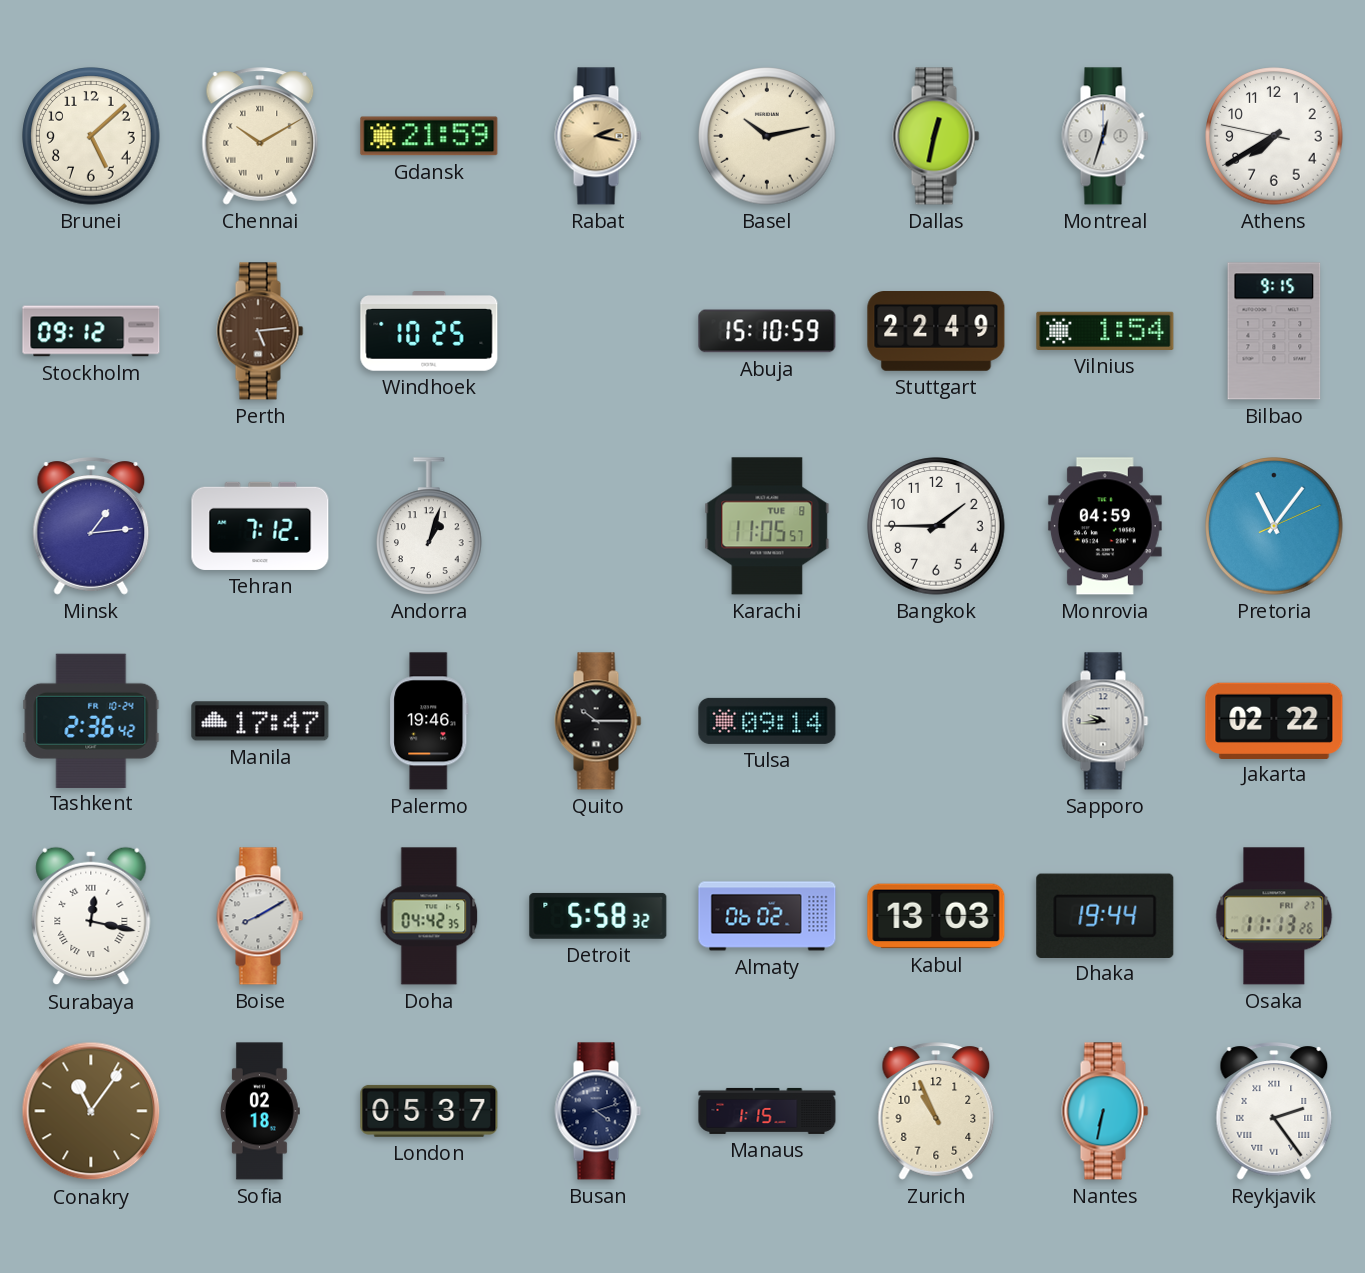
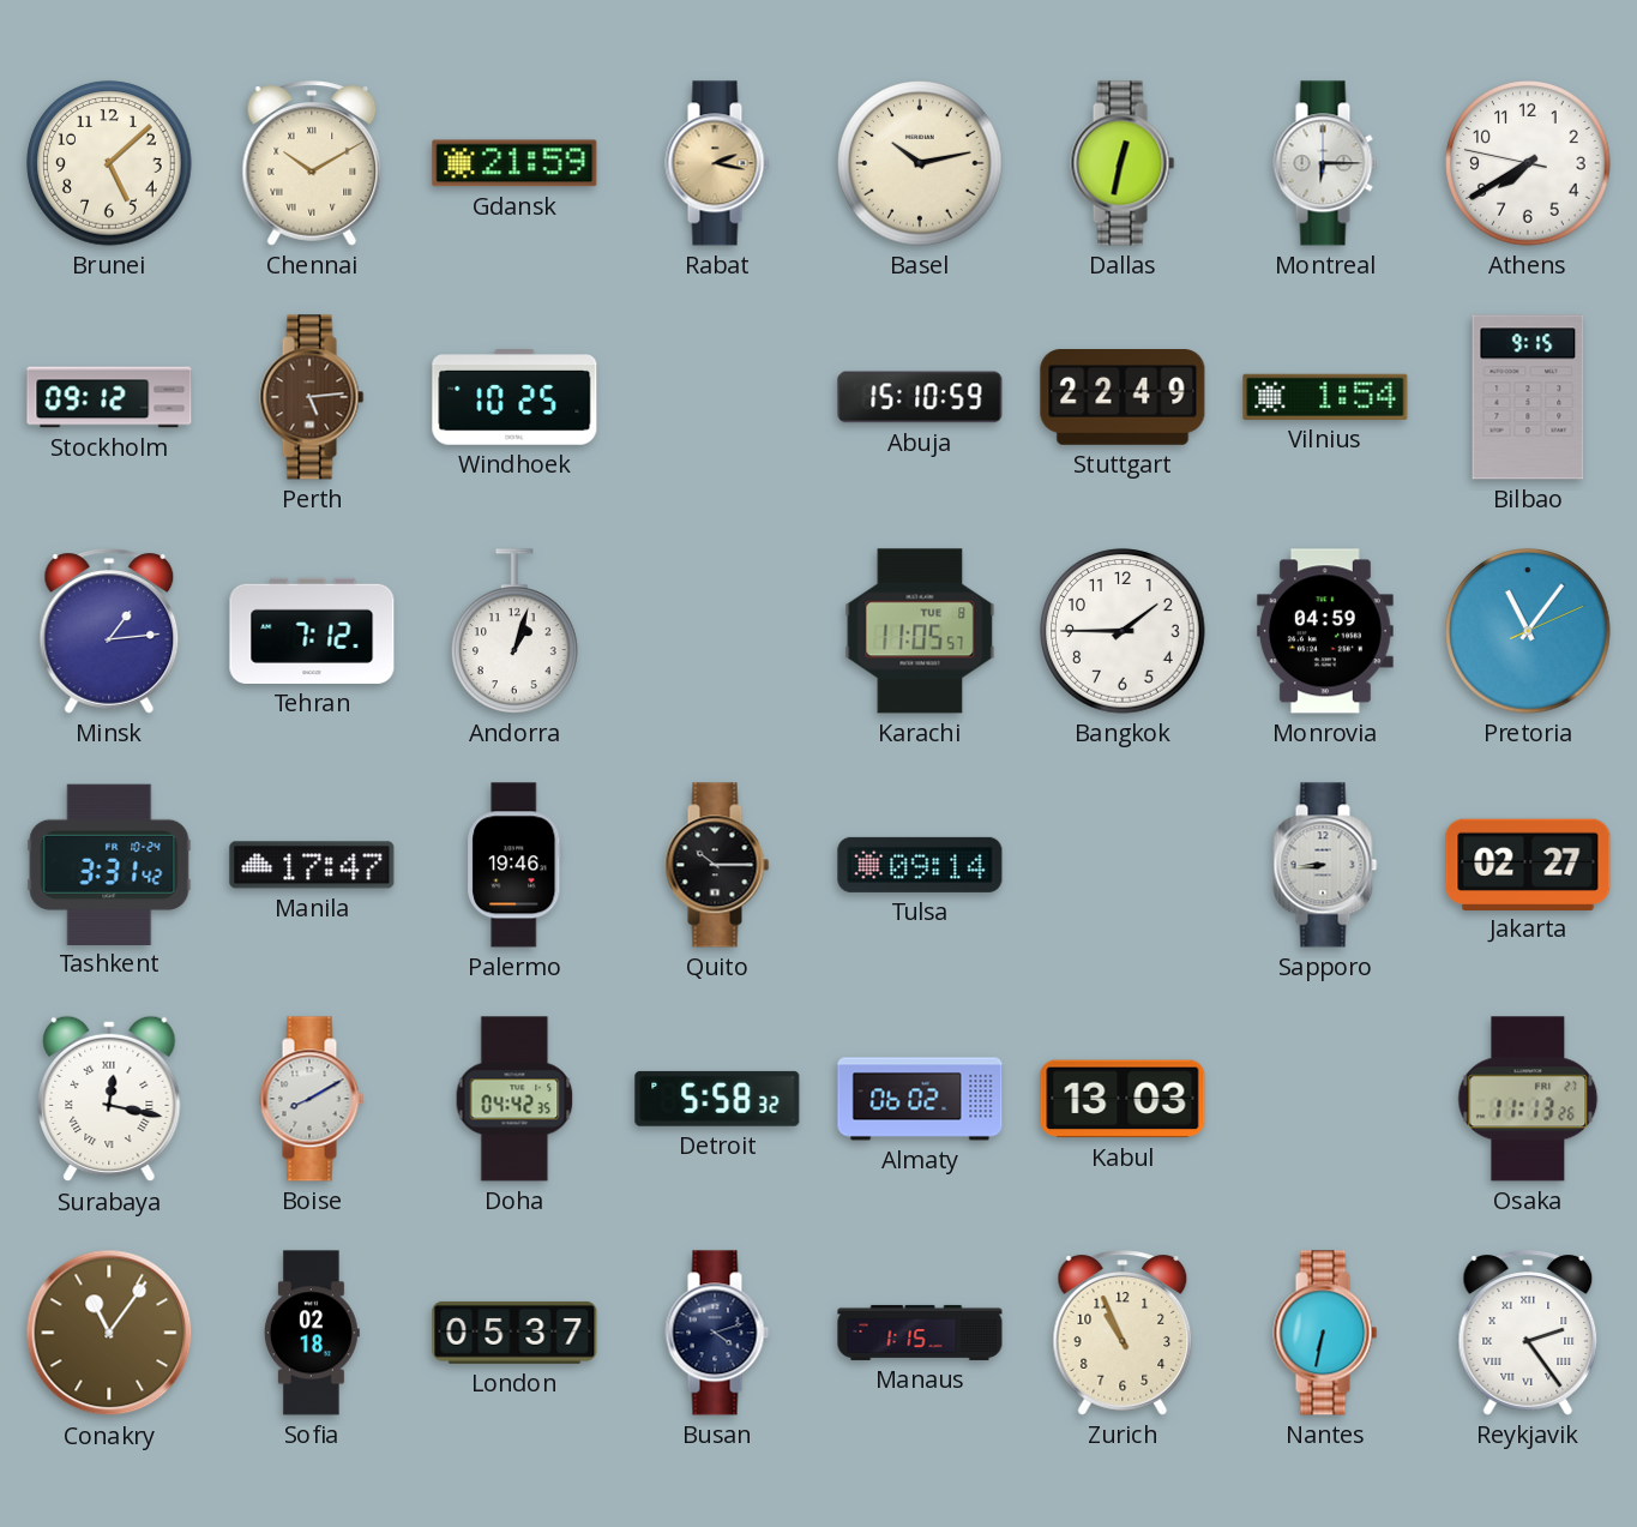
Montreal: 12:33 -> 6:15
Tashkent: 2:36 -> 3:31
Sapporo: 9:44 -> 8:44
Jakarta: 02:22 -> 02:27
Dhaka: 19:44 -> none
